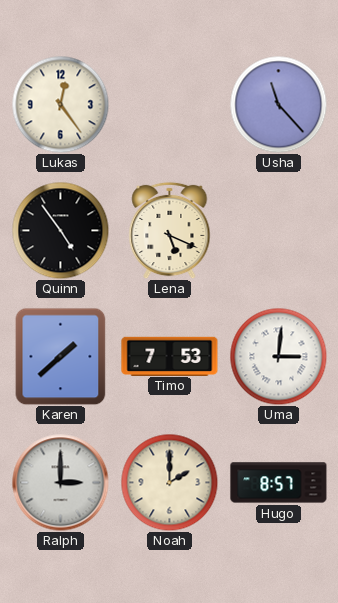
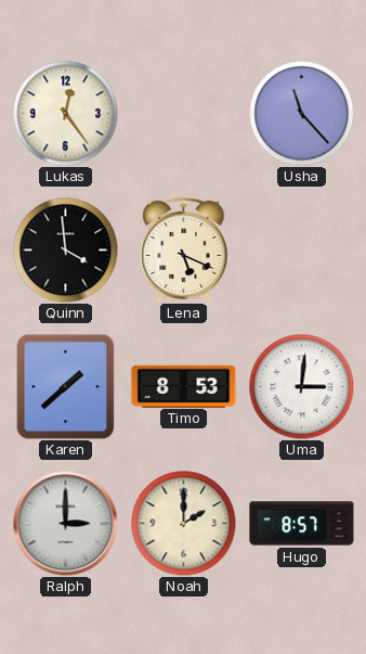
Quinn: 4:54 -> 3:59
Timo: 7:53 -> 8:53
